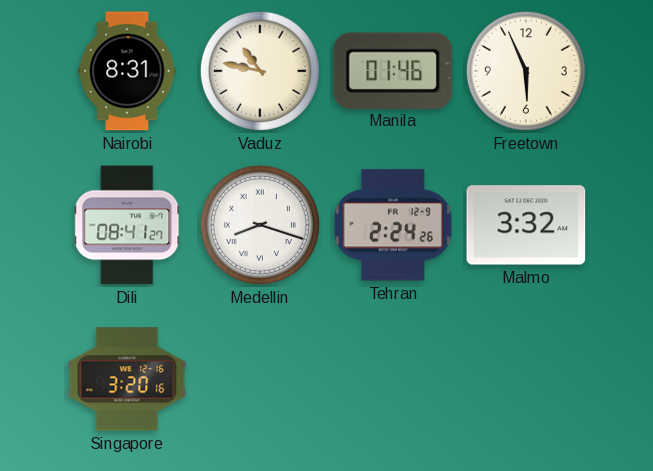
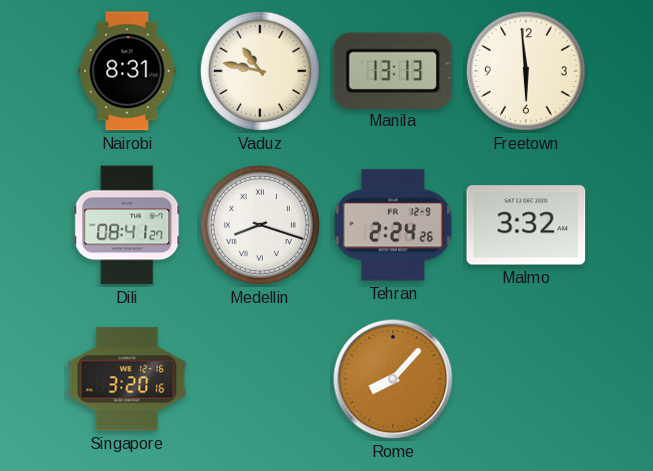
Manila: 01:46 -> 13:13
Freetown: 5:56 -> 5:59
Rome: none -> 8:07
